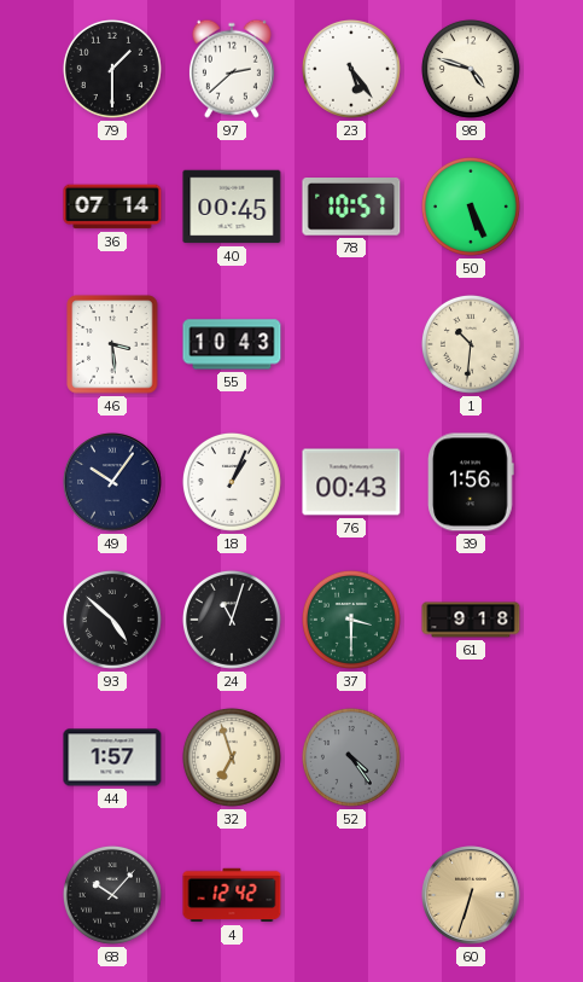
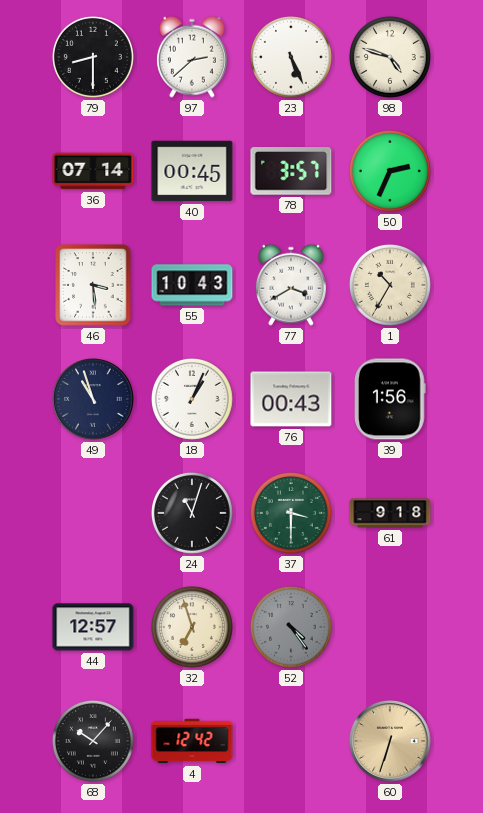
79: 1:30 -> 8:30
23: 5:24 -> 5:26
78: 10:57 -> 3:57
50: 5:26 -> 2:34
77: none -> 3:40
1: 10:31 -> 10:35
49: 10:06 -> 10:57
93: 4:52 -> none
44: 1:57 -> 12:57
